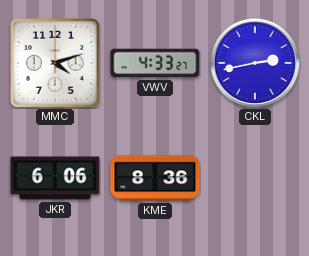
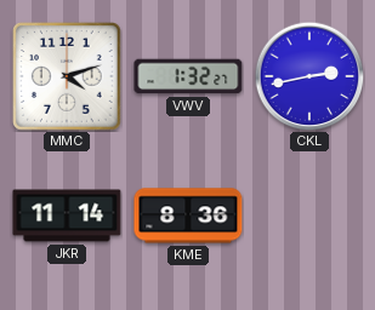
VWV: 4:33 -> 1:32
JKR: 6:06 -> 11:14
